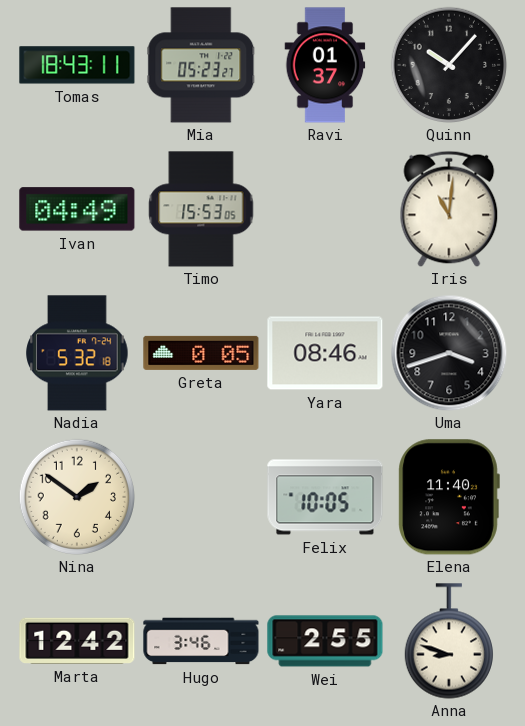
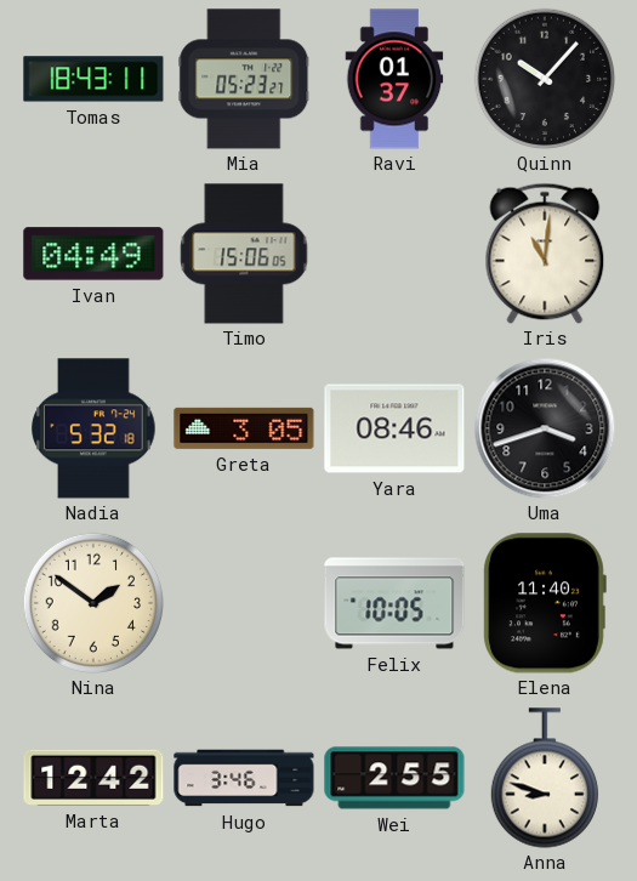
Timo: 15:53 -> 15:06
Greta: 0:05 -> 3:05
